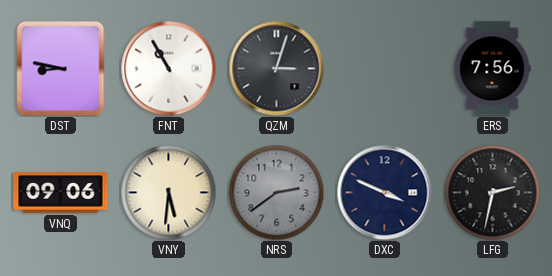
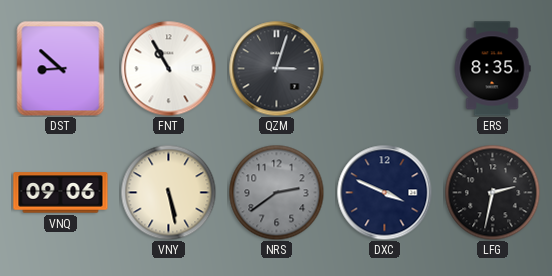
DST: 8:47 -> 8:52
ERS: 7:56 -> 8:35
VNY: 5:31 -> 5:28
